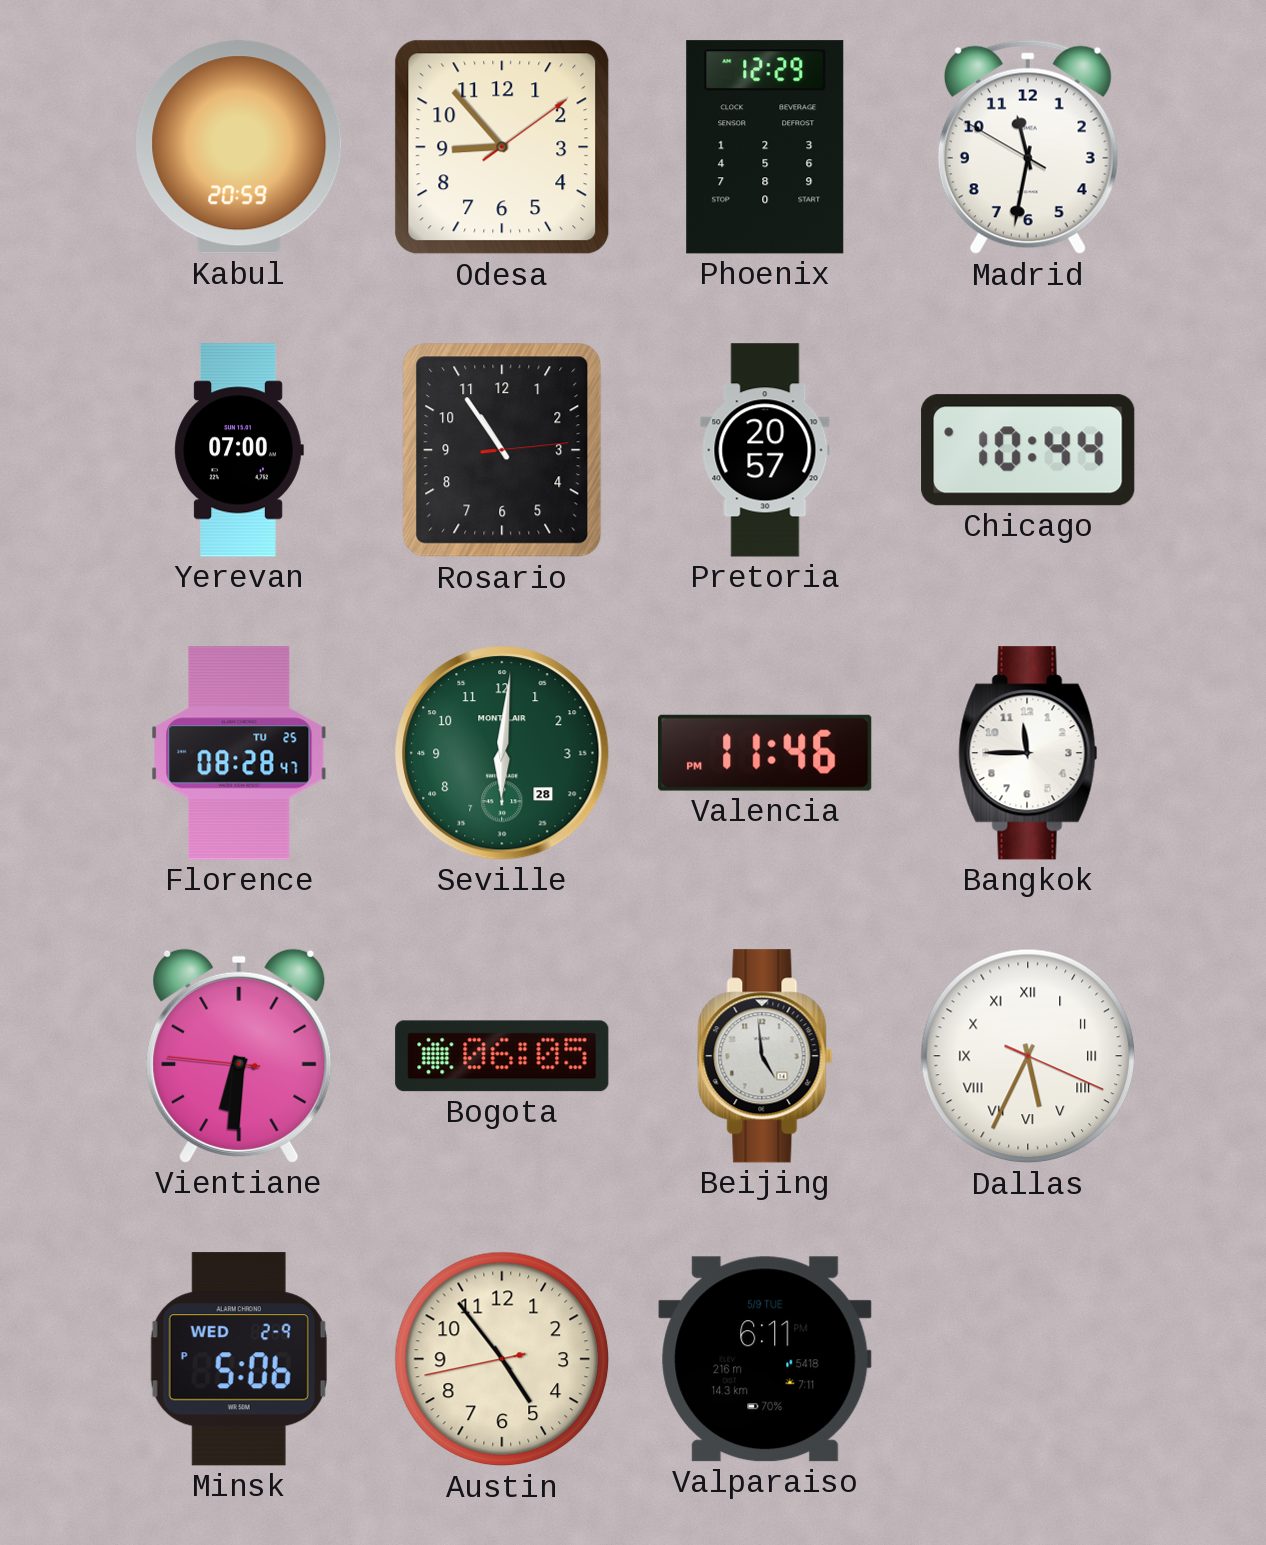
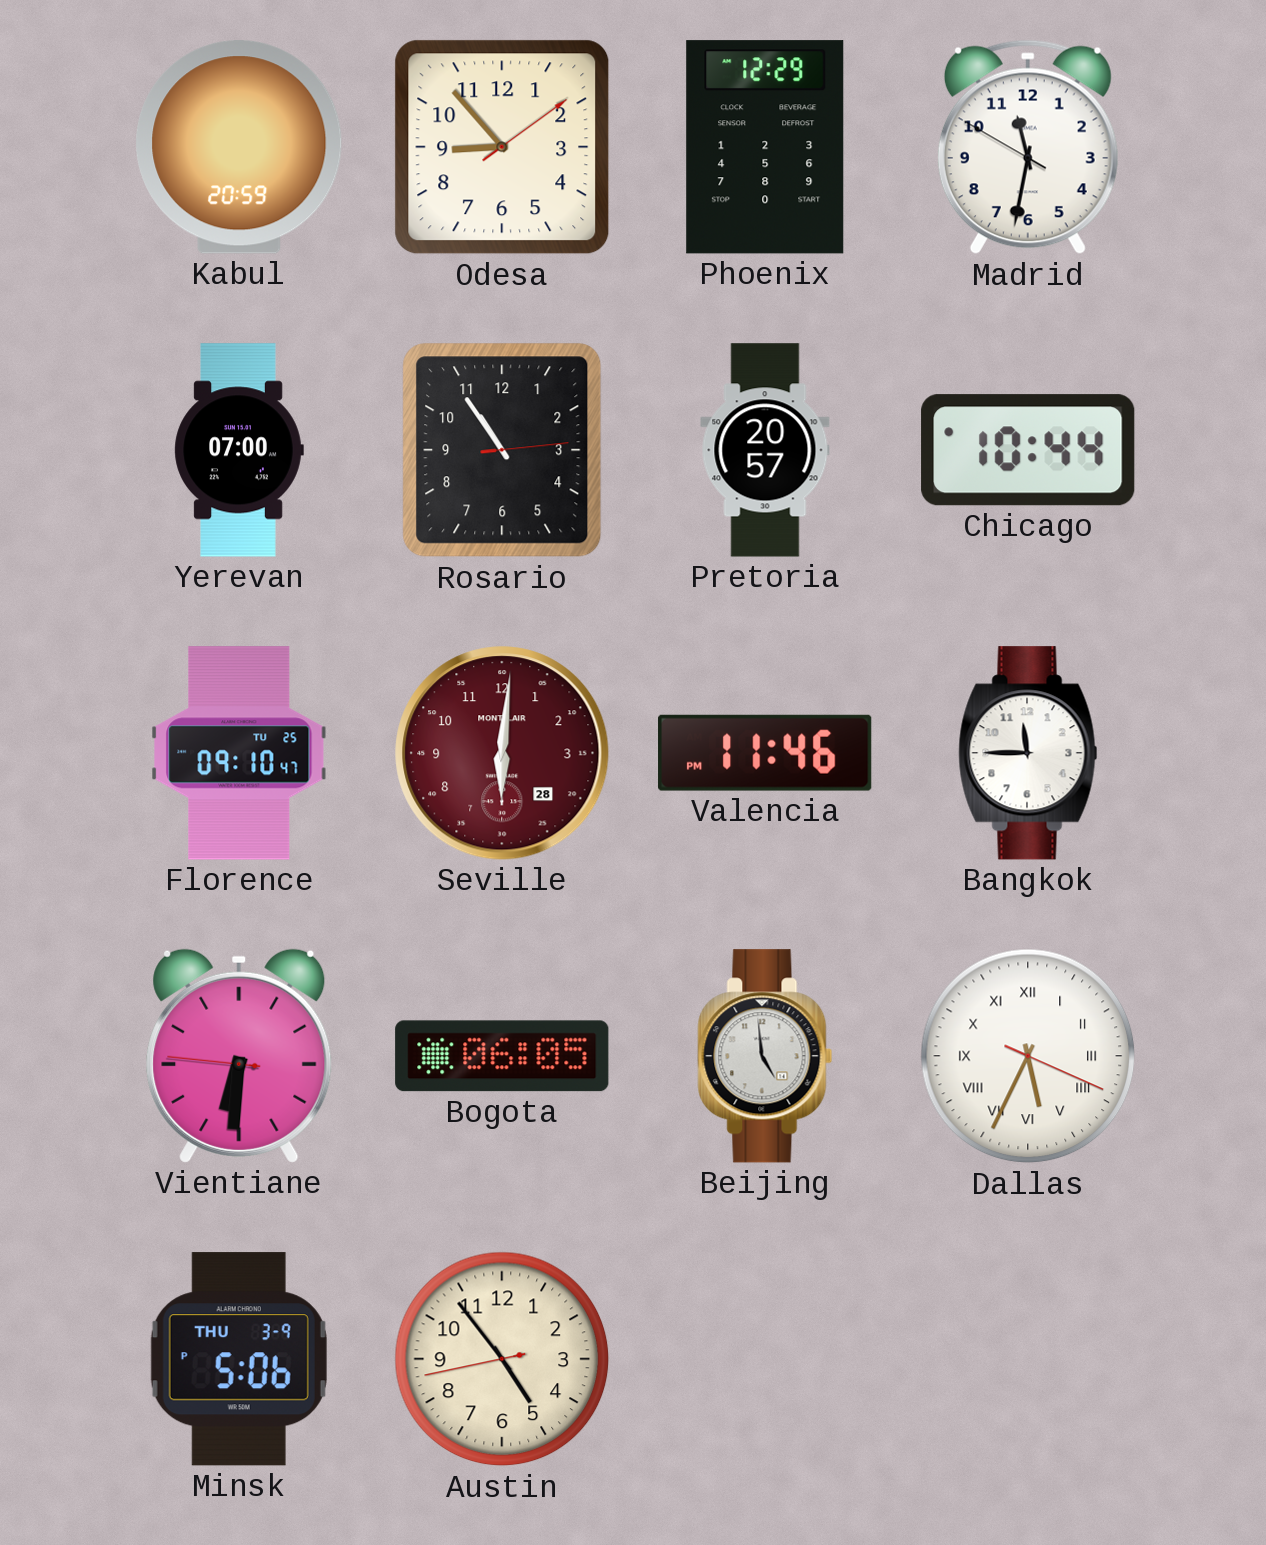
Florence: 08:28 -> 09:10
Seville dial: green -> burgundy
Minsk date: WED 2-9 -> THU 3-9
Valparaiso: 6:11 -> none
